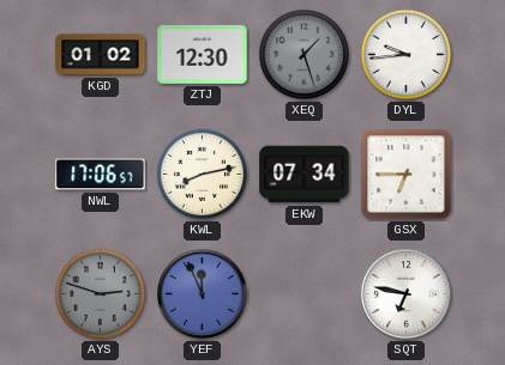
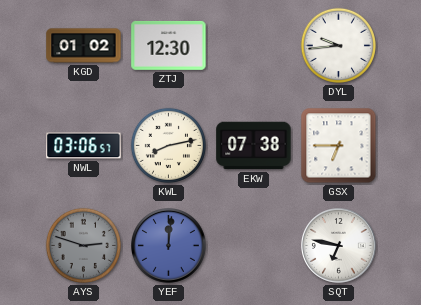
XEQ: 1:27 -> none
NWL: 17:06 -> 03:06
EKW: 07:34 -> 07:38
YEF: 11:56 -> 12:01
